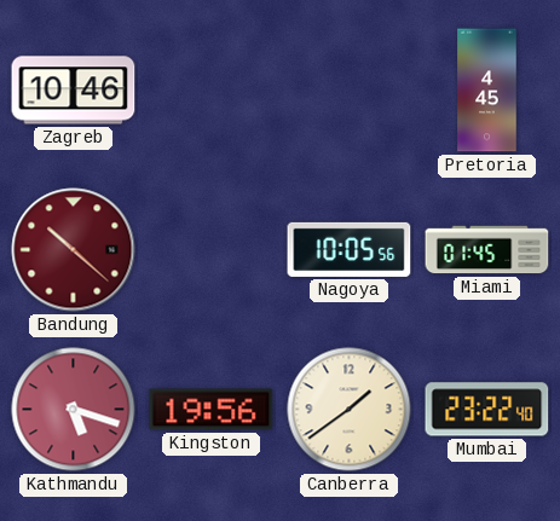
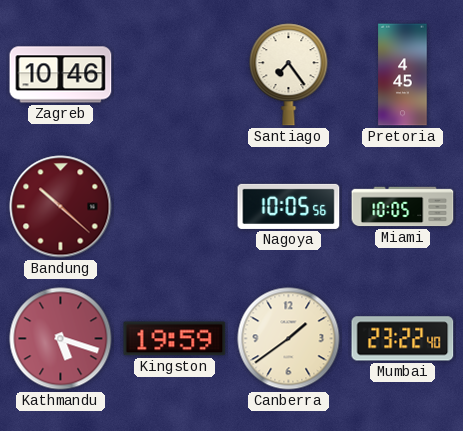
Santiago: none -> 7:24
Miami: 01:45 -> 10:05
Kingston: 19:56 -> 19:59
